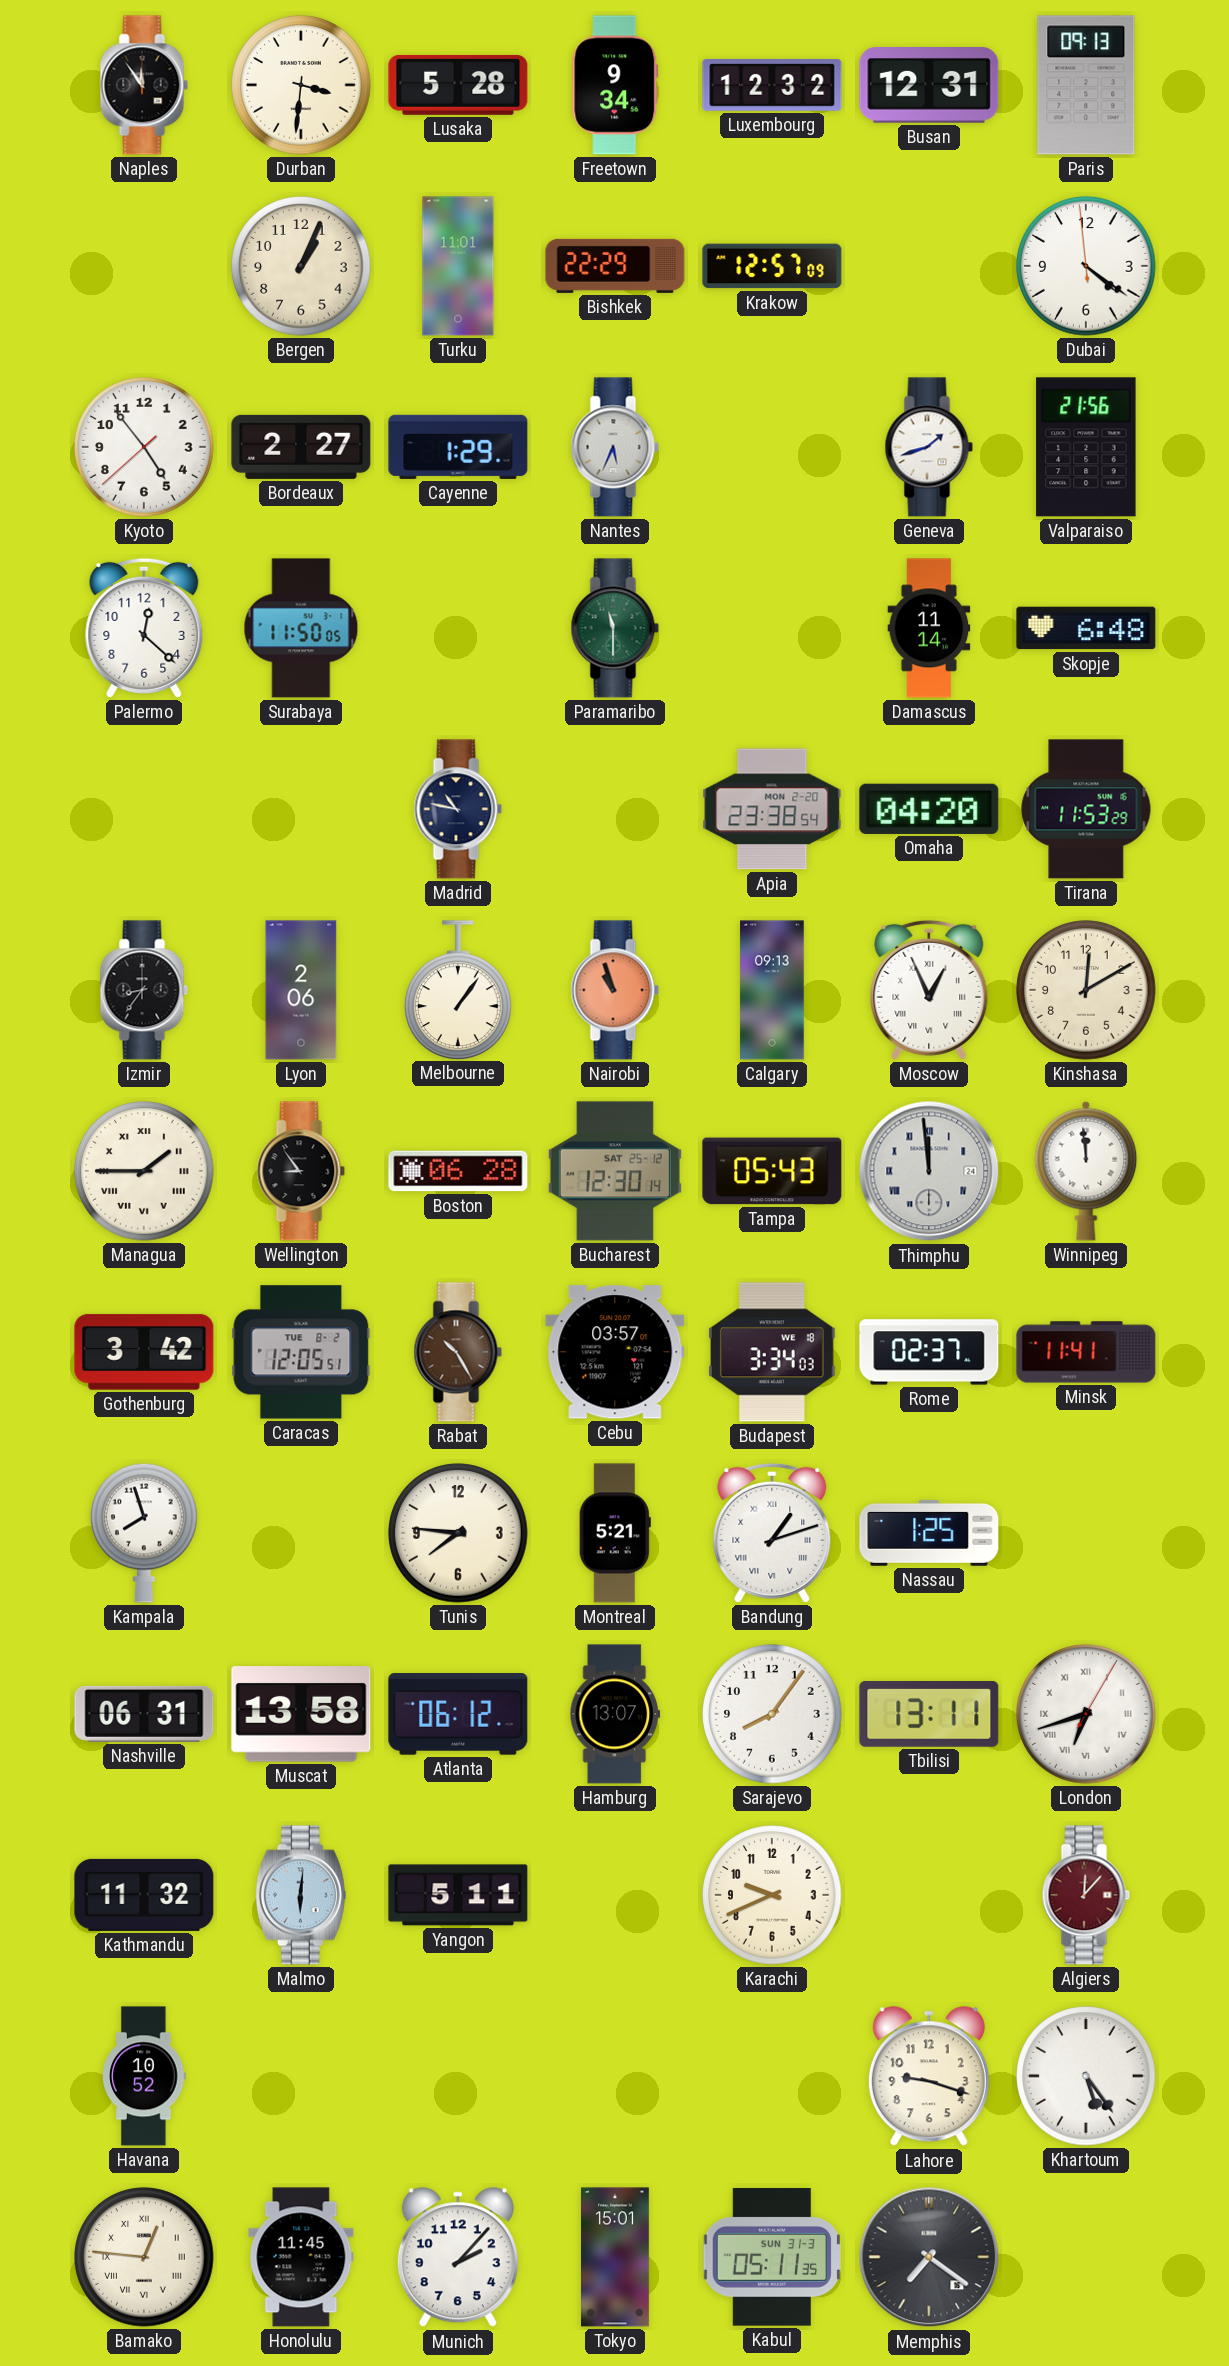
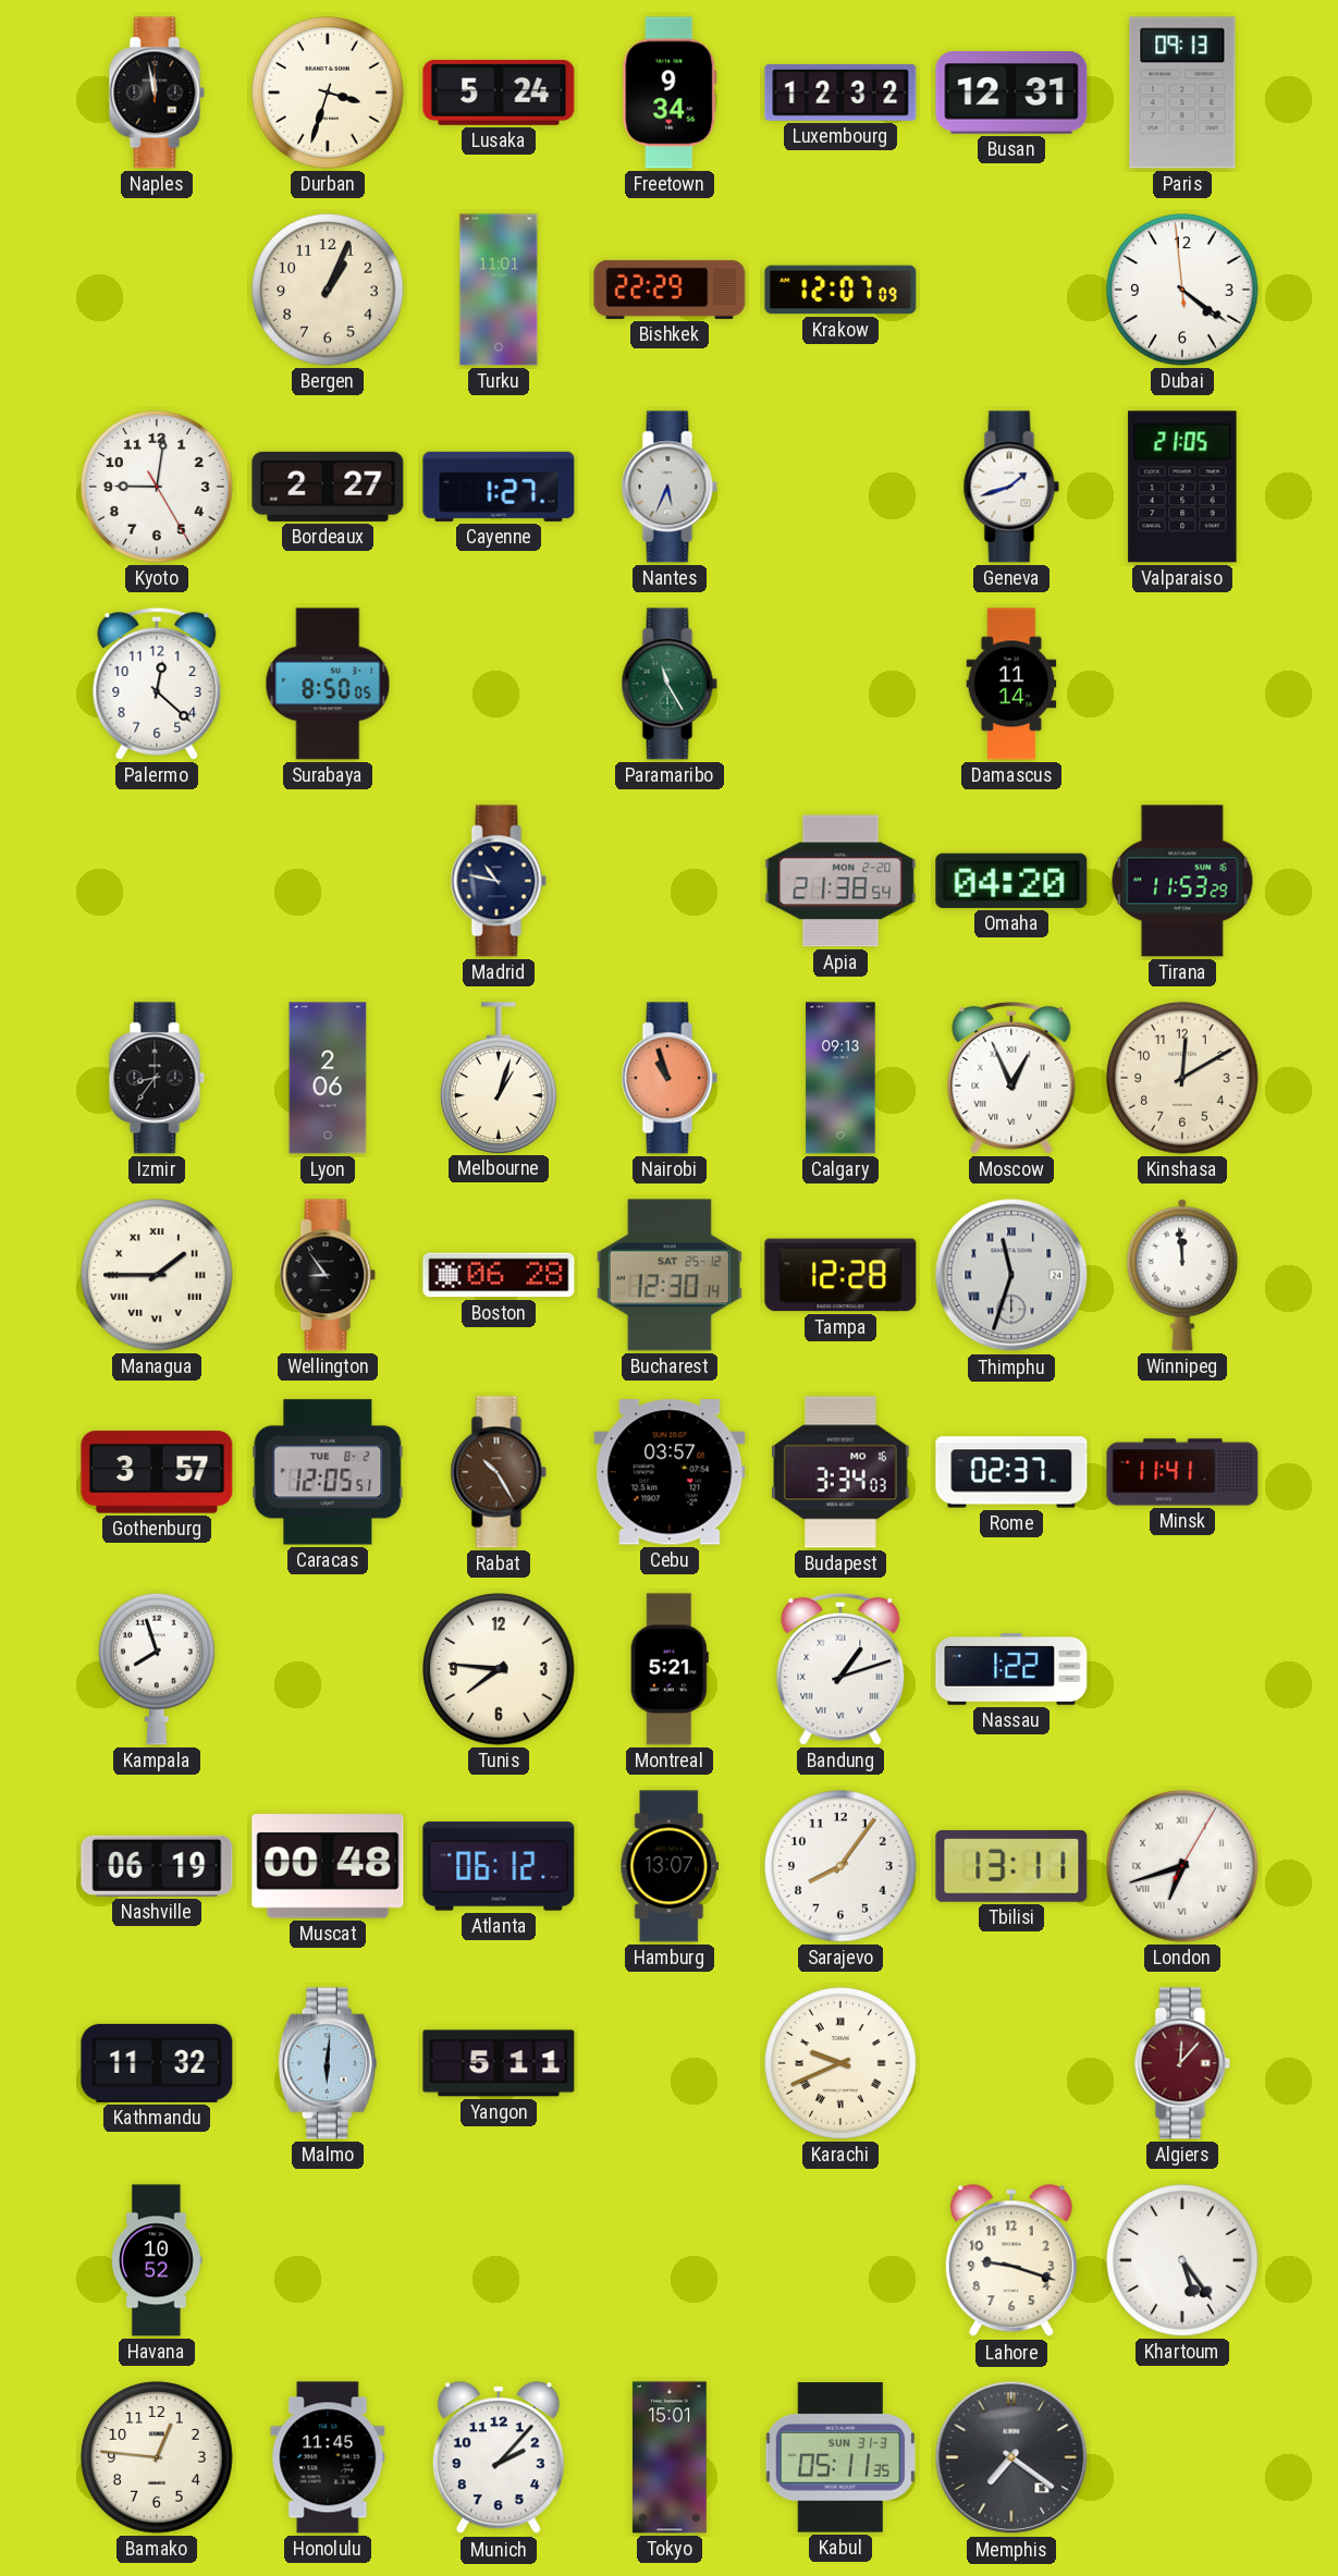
Naples: 11:54 -> 11:58
Durban: 3:31 -> 3:33
Lusaka: 5:28 -> 5:24
Krakow: 12:57 -> 12:07
Kyoto: 4:53 -> 9:01
Cayenne: 1:29 -> 1:27
Valparaiso: 21:56 -> 21:05
Surabaya: 11:50 -> 8:50
Paramaribo: 11:30 -> 11:25
Skopje: 6:48 -> none
Apia: 23:38 -> 21:38
Melbourne: 1:06 -> 1:03
Tampa: 05:43 -> 12:28
Thimphu: 11:59 -> 11:33
Gothenburg: 3:42 -> 3:57
Budapest date: WE 18 -> MO 16
Nassau: 1:25 -> 1:22
Nashville: 06:31 -> 06:19
Muscat: 13:58 -> 00:48
Karachi numerals: Arabic -> Roman
Bamako numerals: Roman -> Arabic
